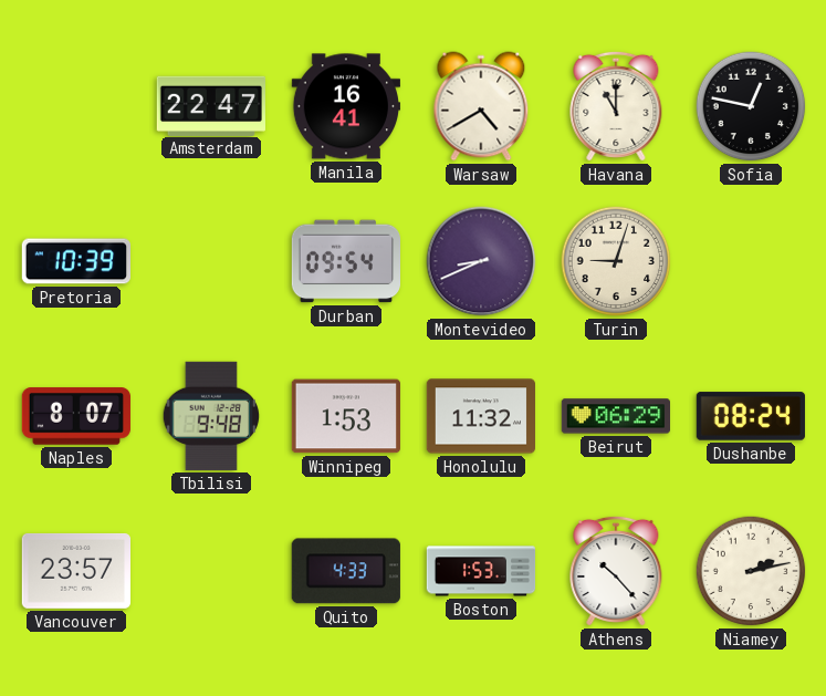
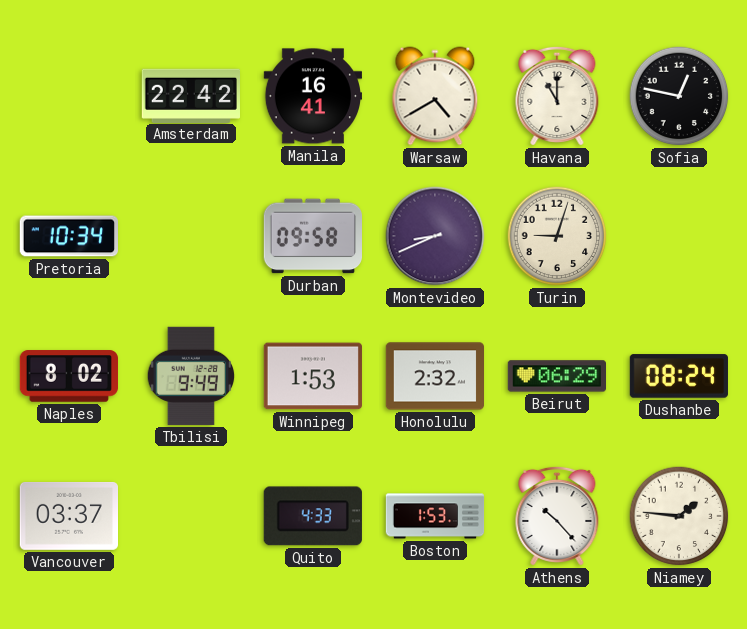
Amsterdam: 22:47 -> 22:42
Pretoria: 10:39 -> 10:34
Durban: 09:54 -> 09:58
Naples: 8:07 -> 8:02
Tbilisi: 9:48 -> 9:49
Honolulu: 11:32 -> 2:32
Vancouver: 23:57 -> 03:37
Niamey: 2:13 -> 1:46
